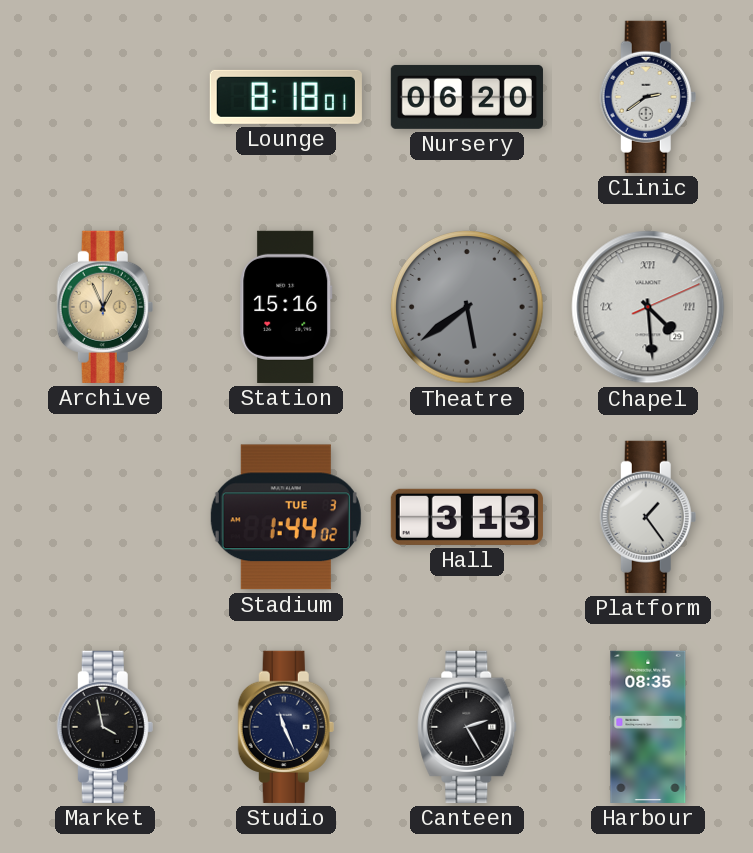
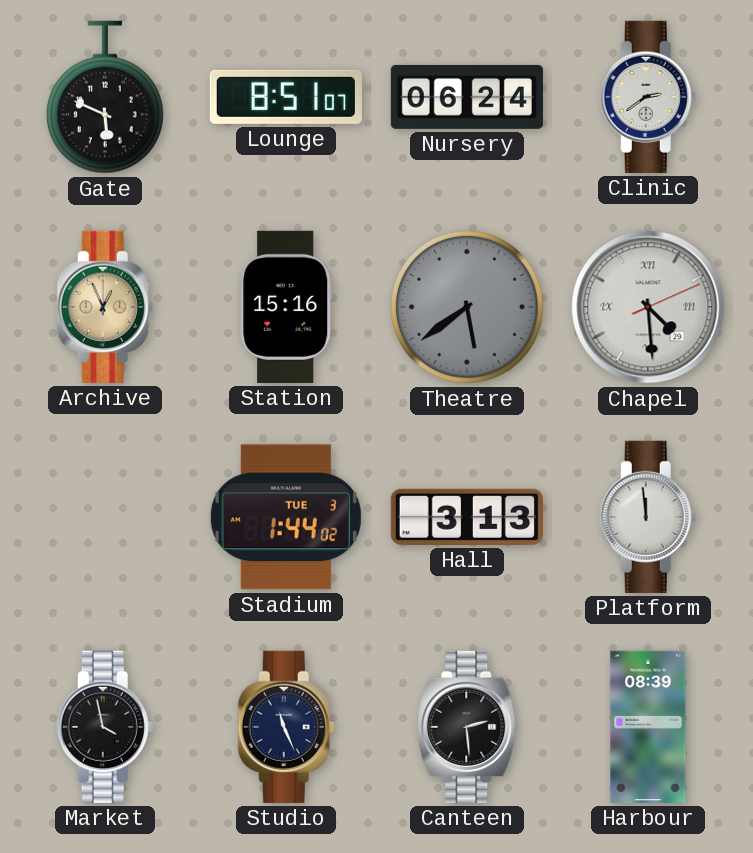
Gate: none -> 5:49
Lounge: 8:18 -> 8:51
Nursery: 06:20 -> 06:24
Platform: 1:24 -> 11:59
Canteen: 2:25 -> 2:29
Harbour: 08:35 -> 08:39
